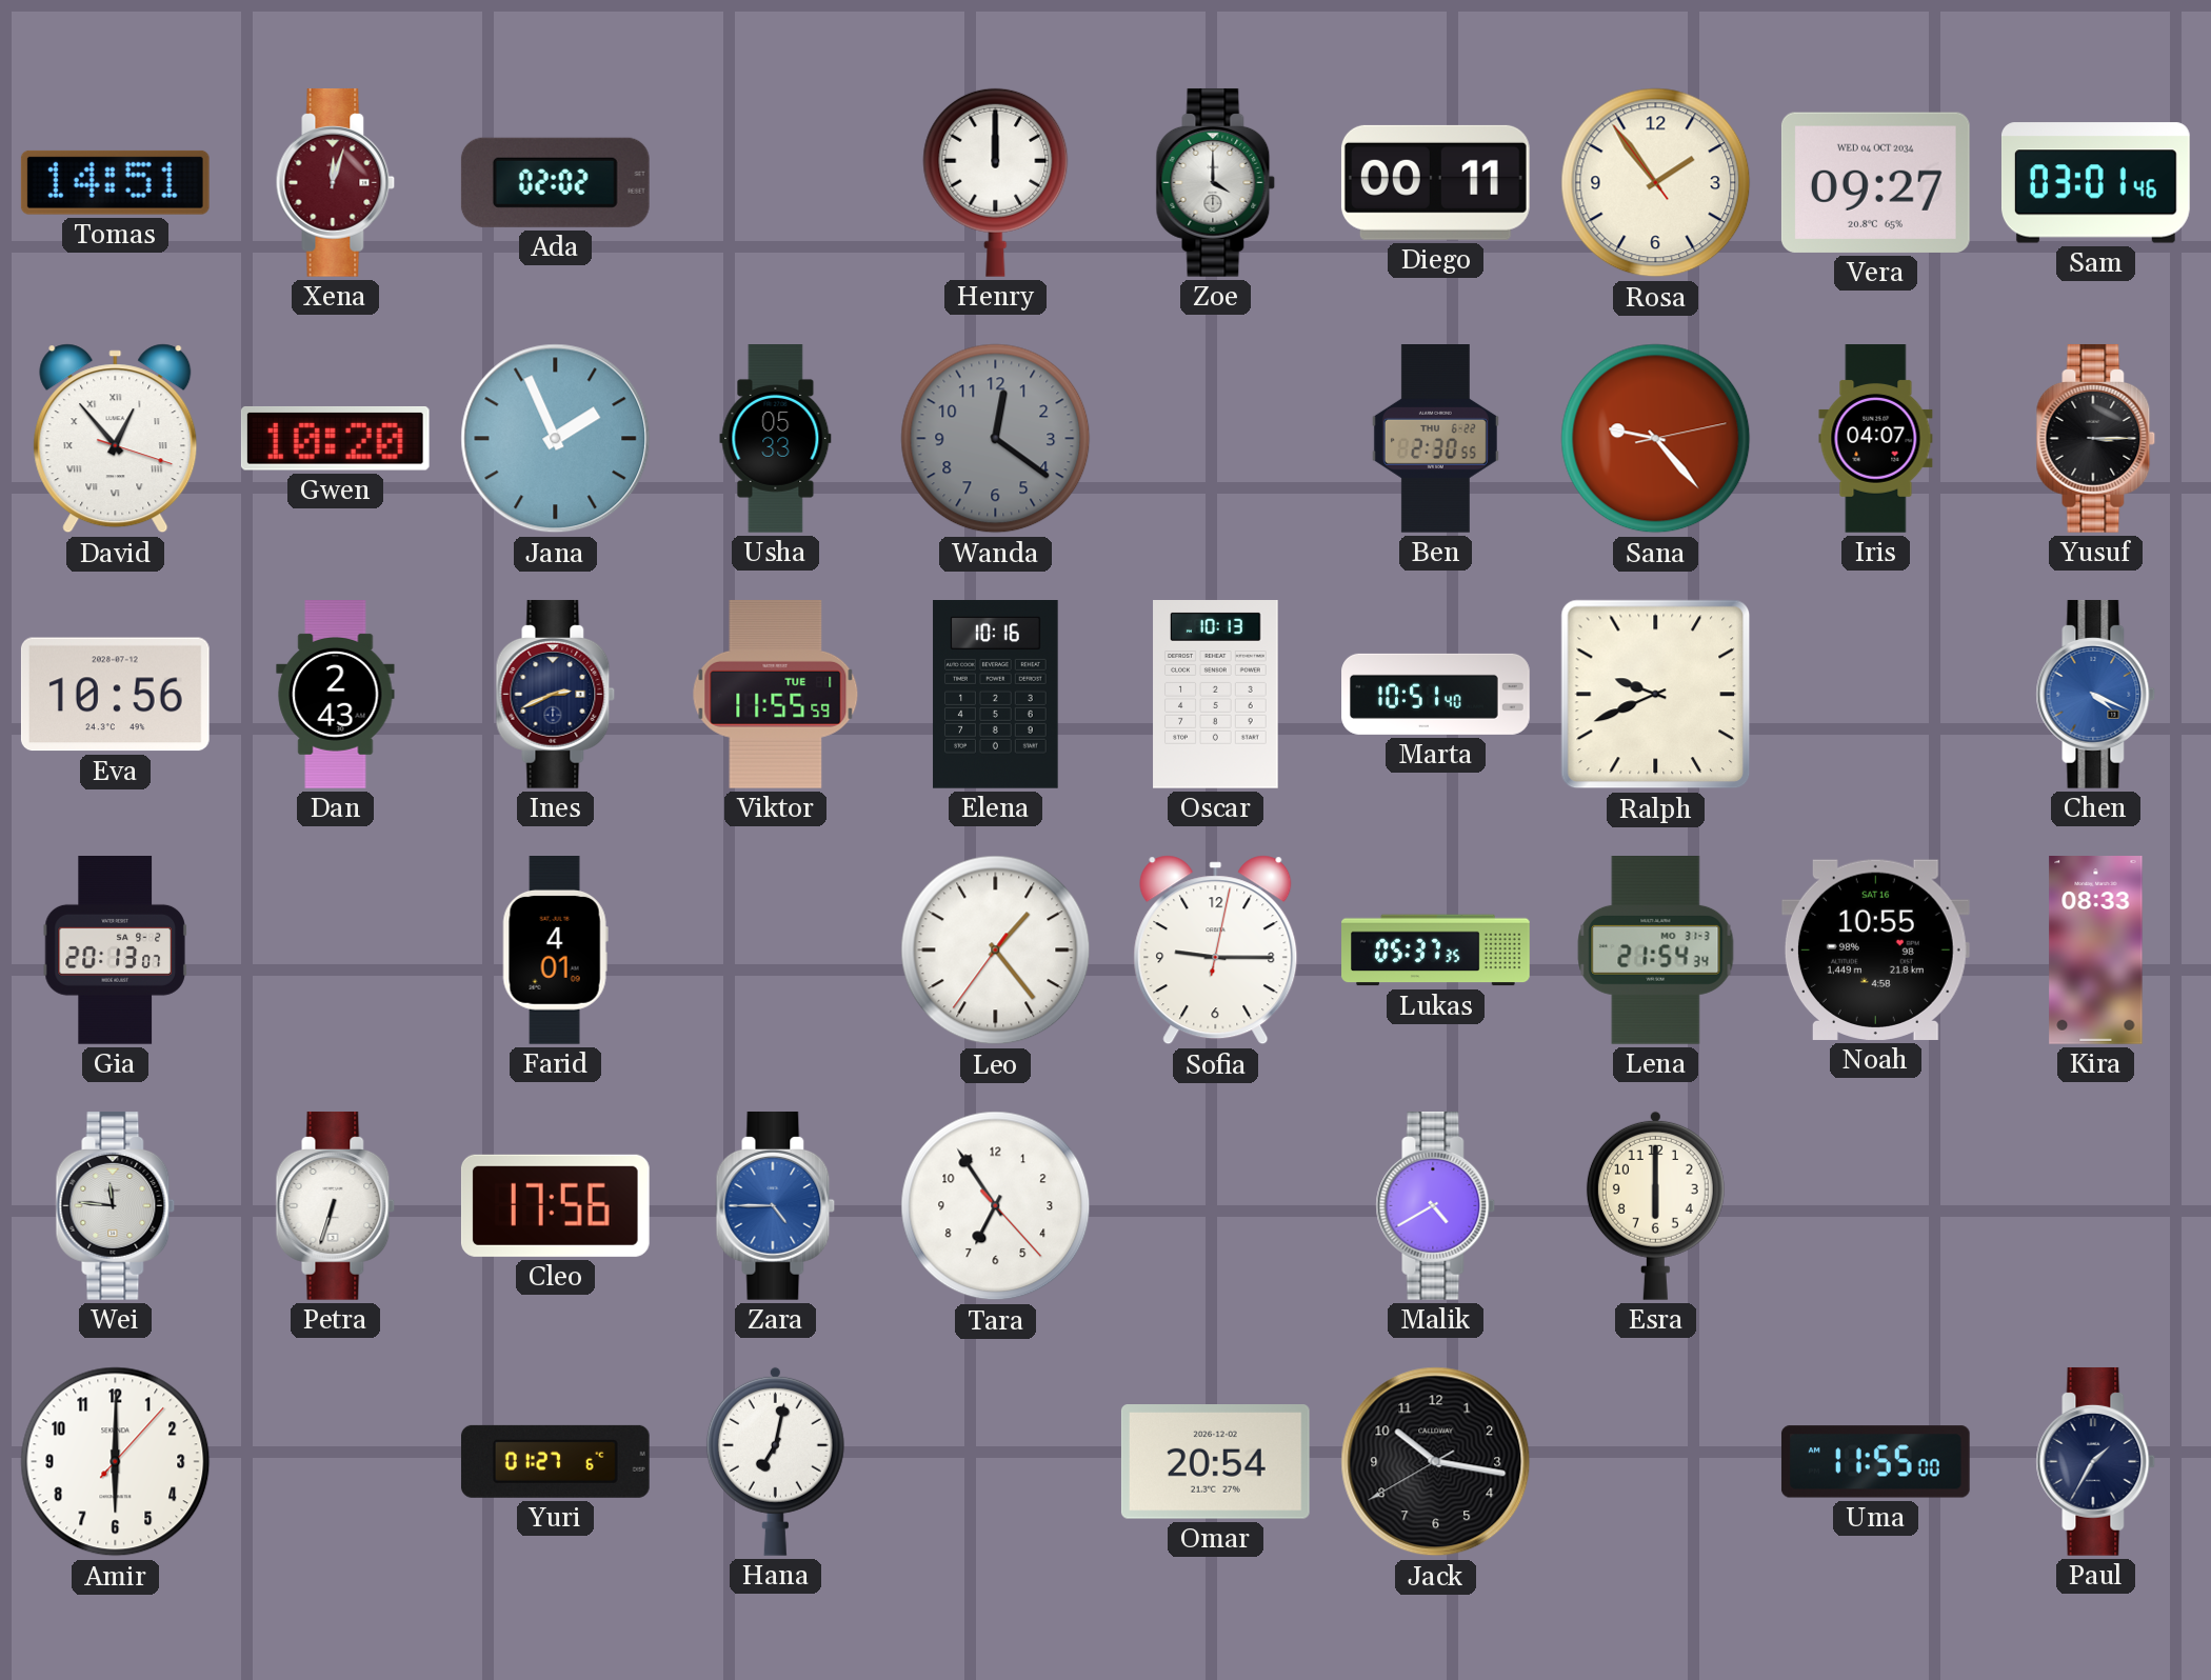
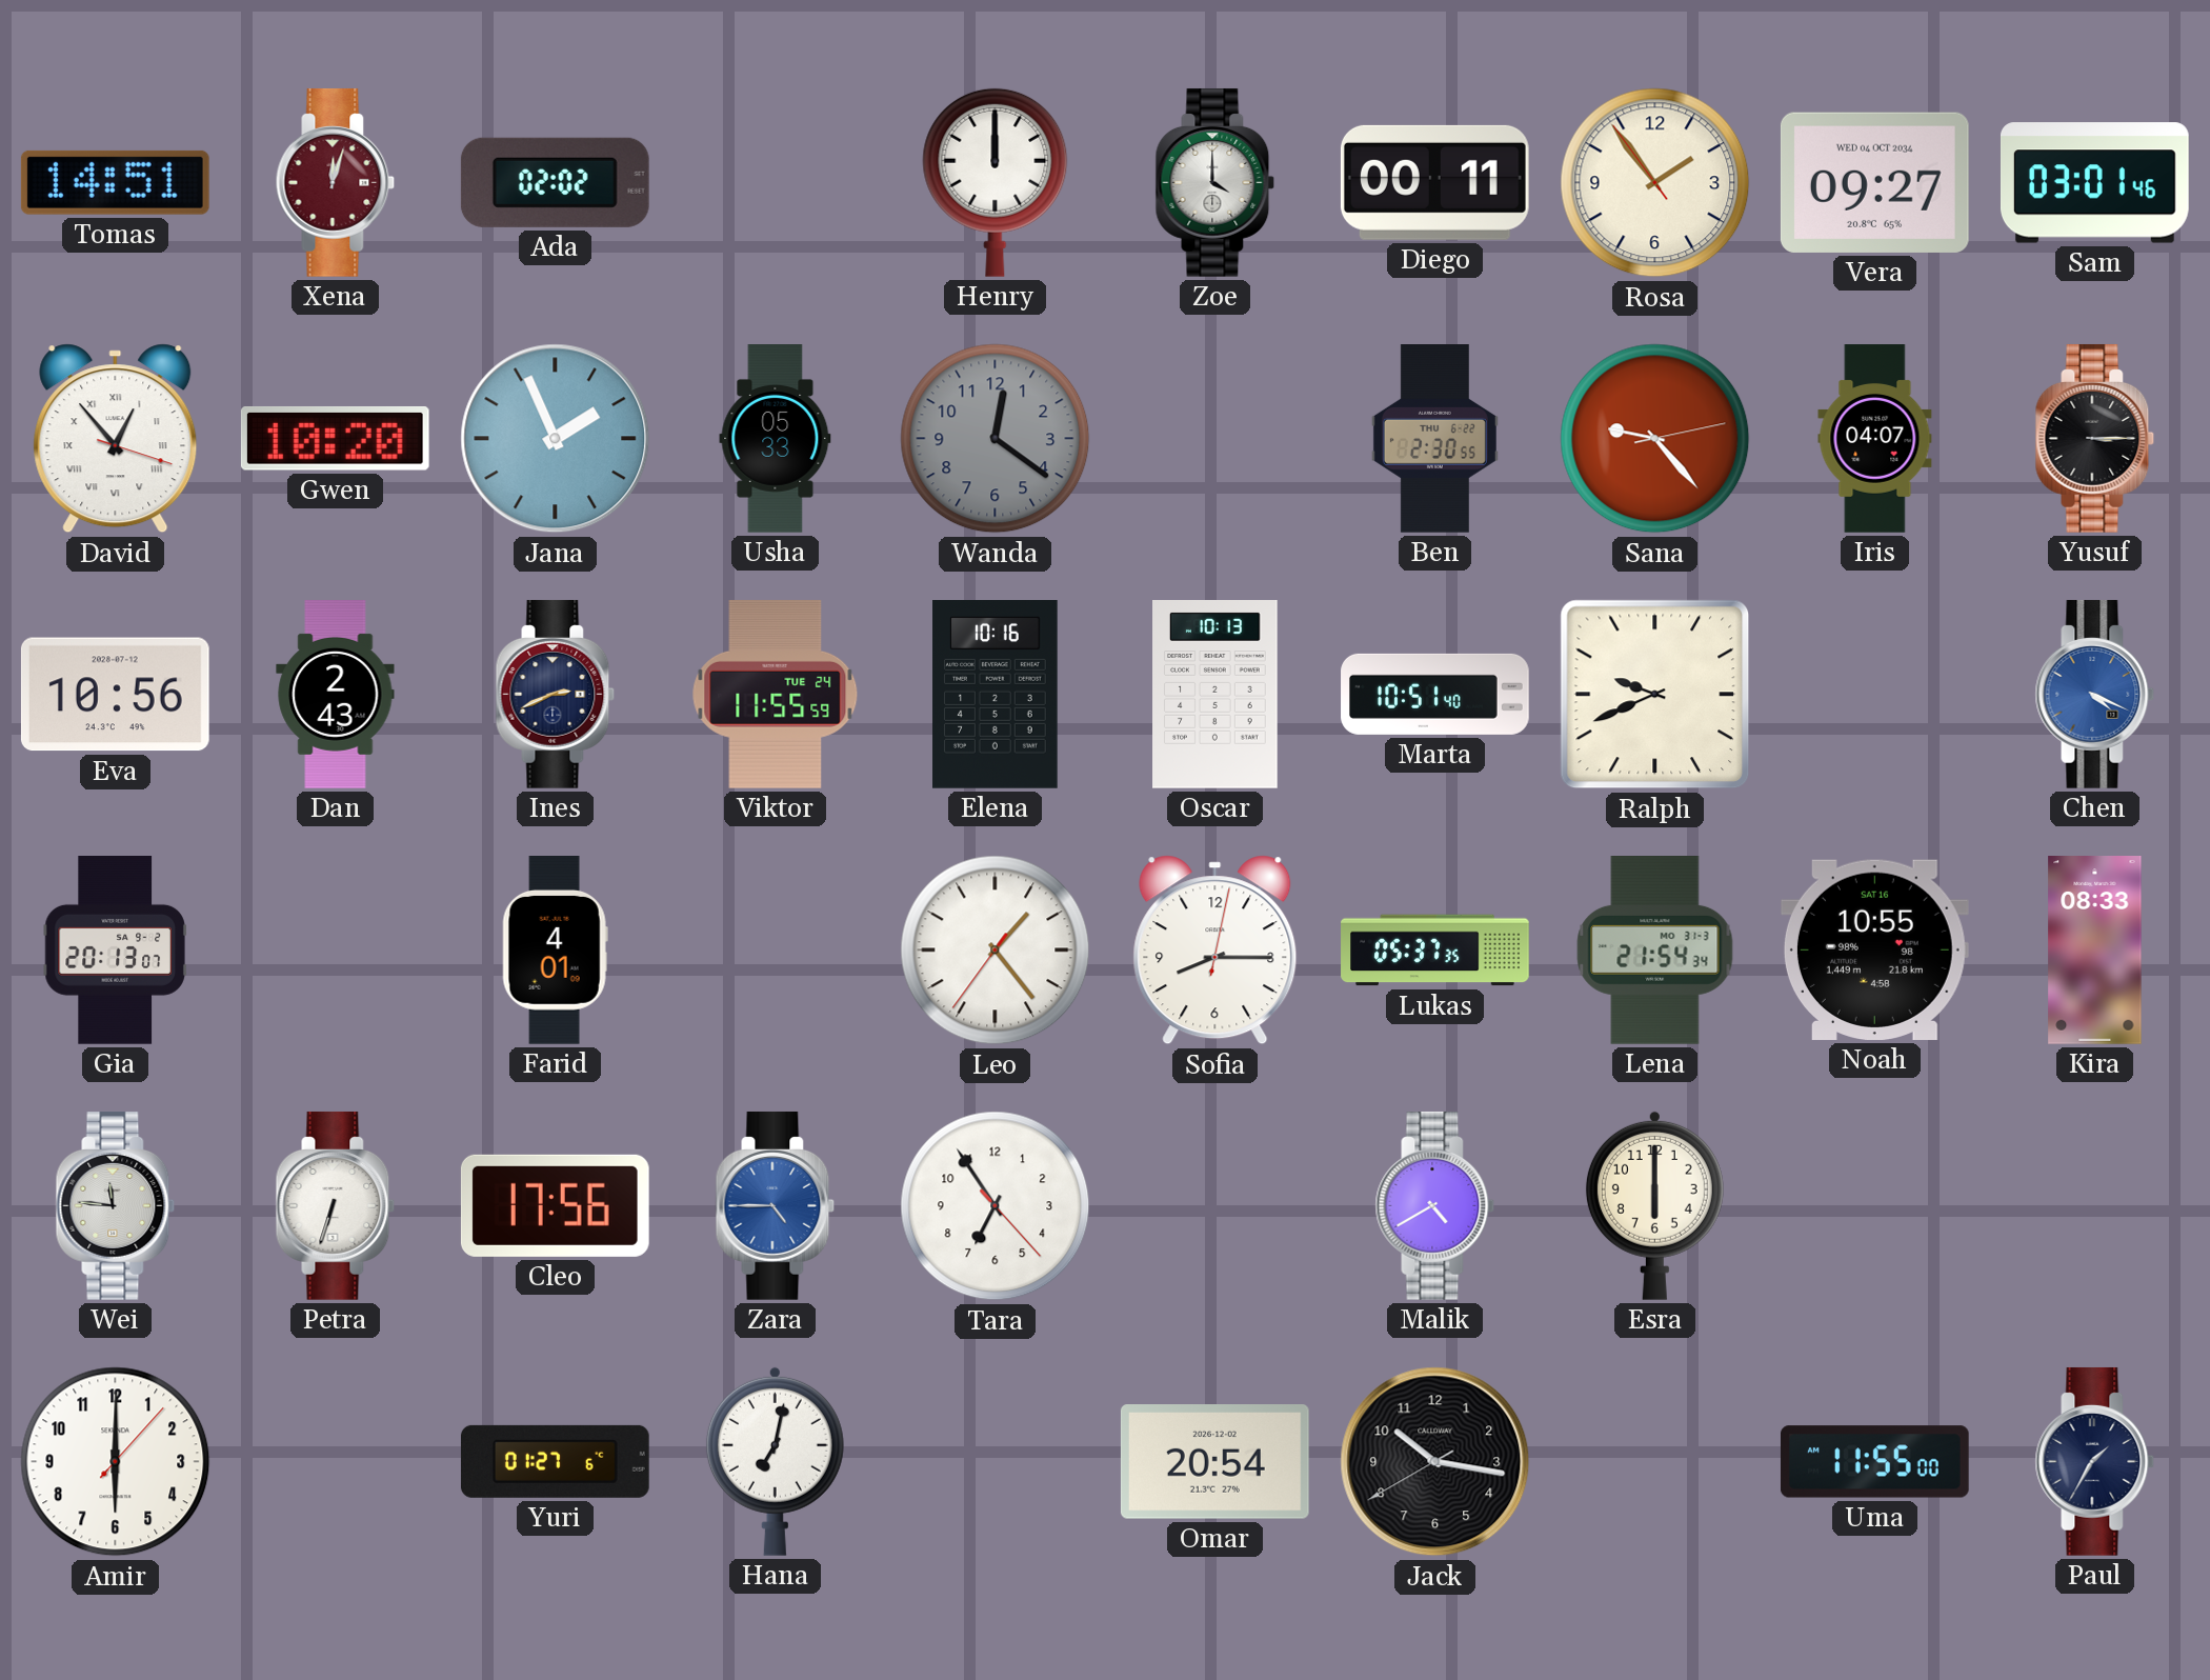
Viktor date: TUE 1 -> TUE 24
Sofia: 9:15 -> 8:15
